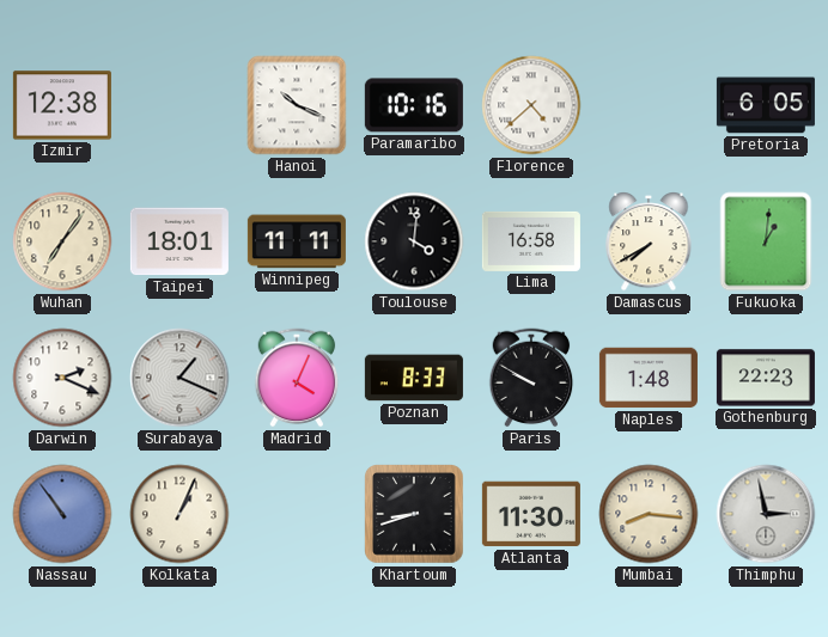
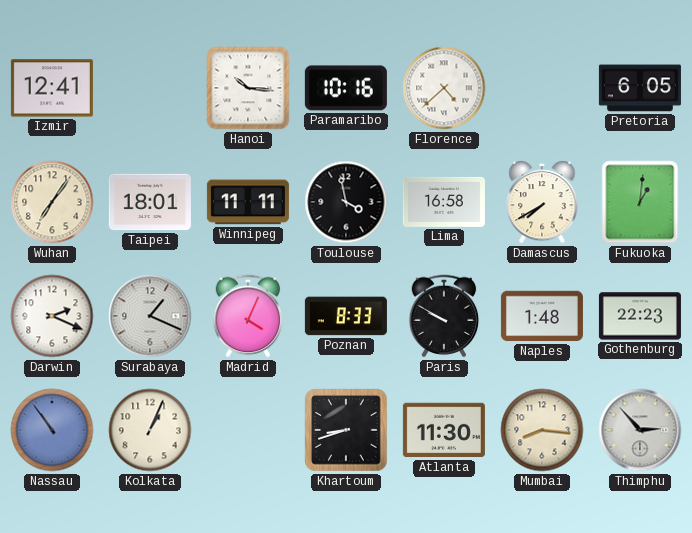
Izmir: 12:38 -> 12:41
Hanoi: 10:19 -> 10:16
Toulouse: 4:01 -> 3:58
Thimphu: 2:58 -> 2:53
